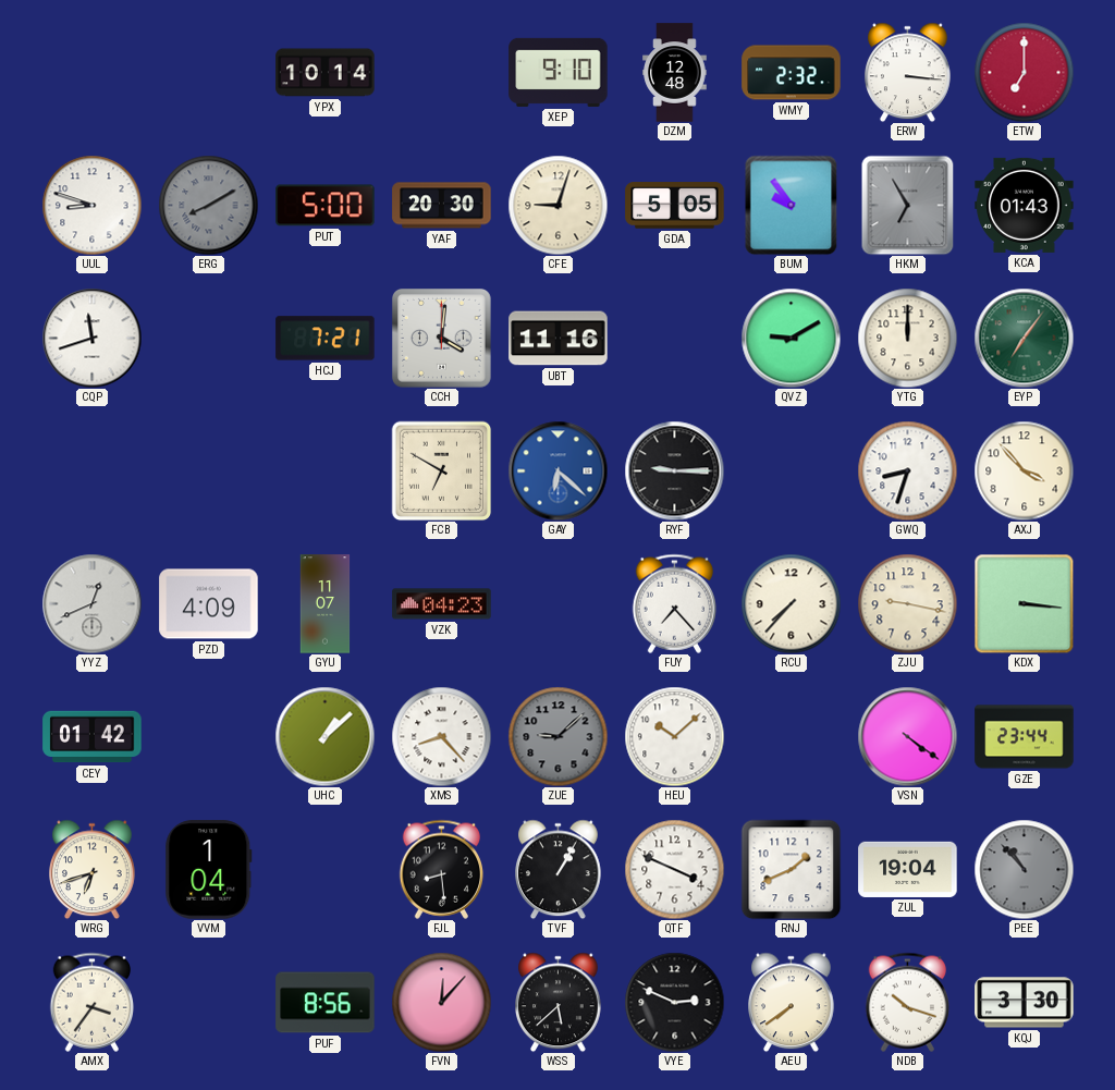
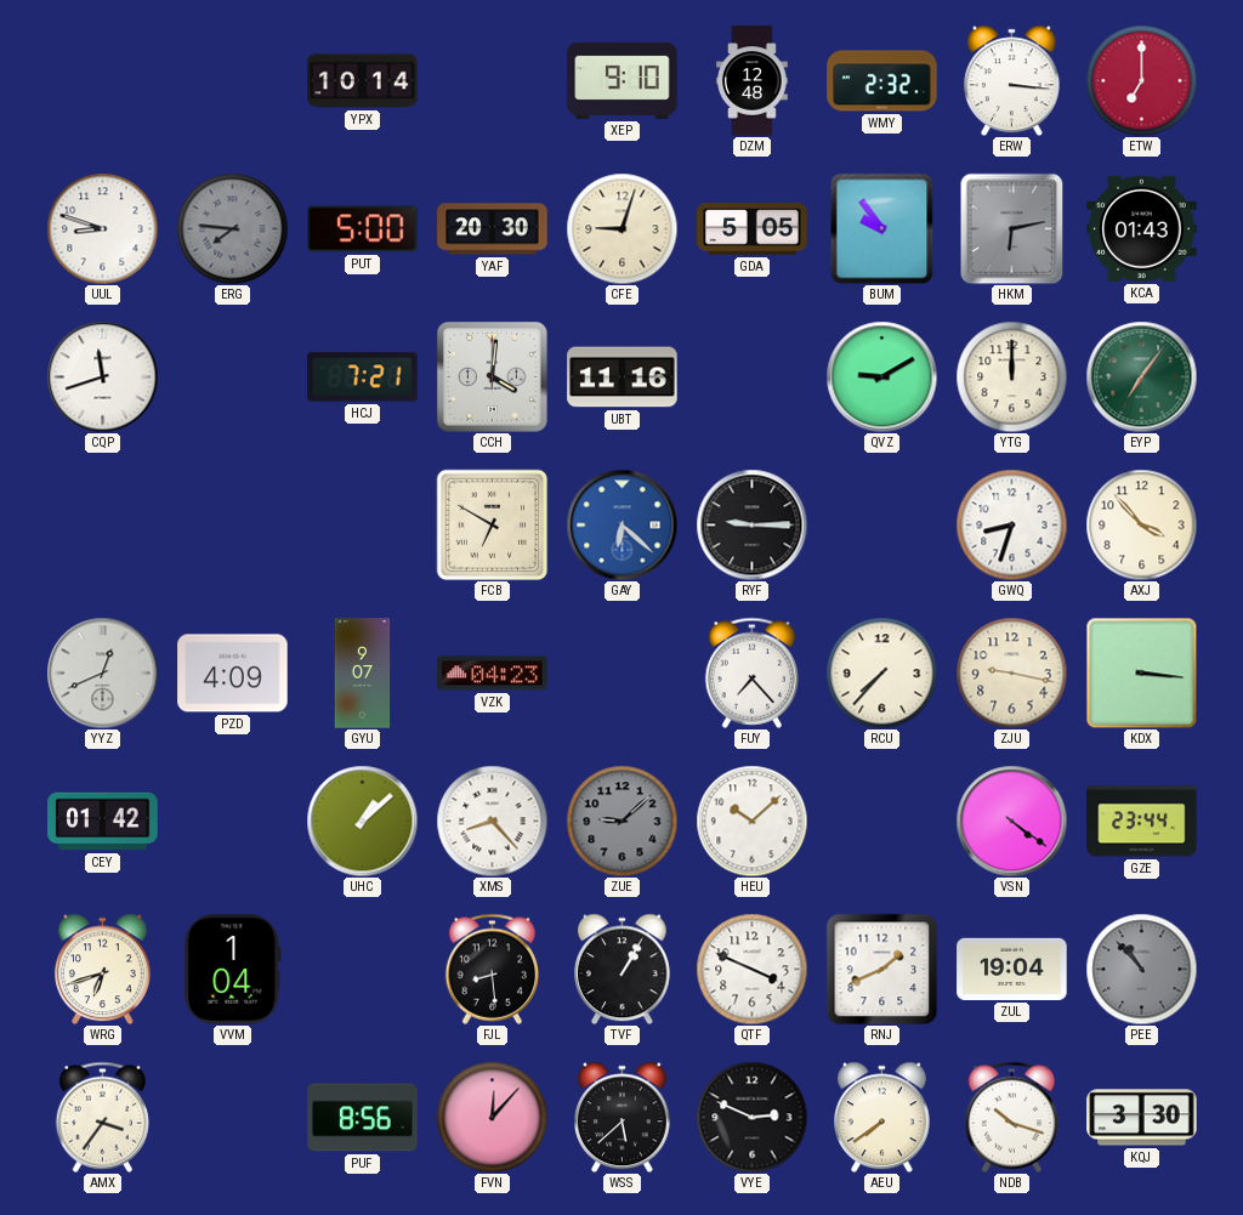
ERG: 8:10 -> 7:46
HKM: 6:55 -> 6:13
GYU: 11:07 -> 9:07
